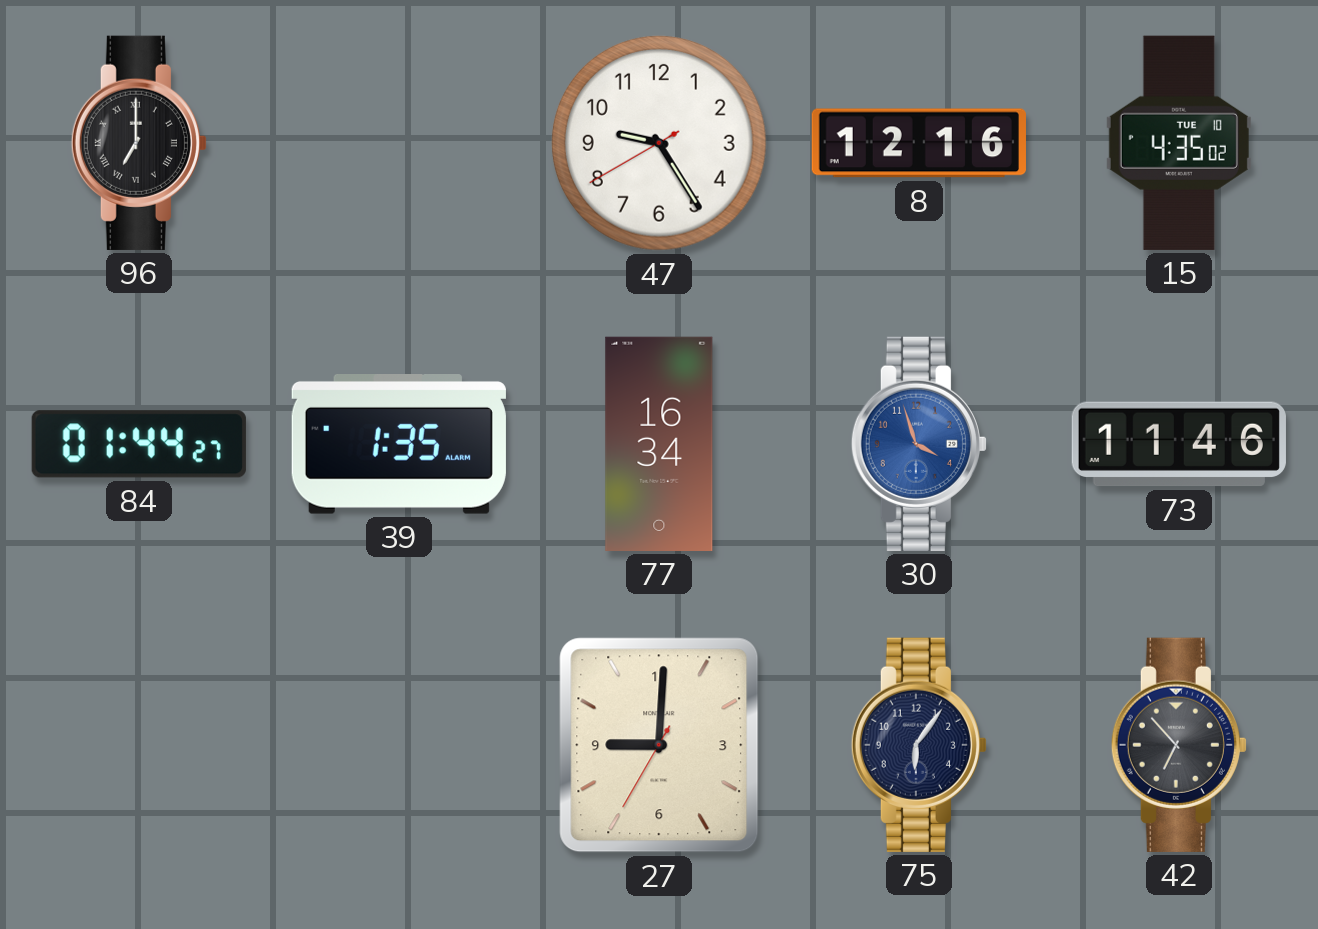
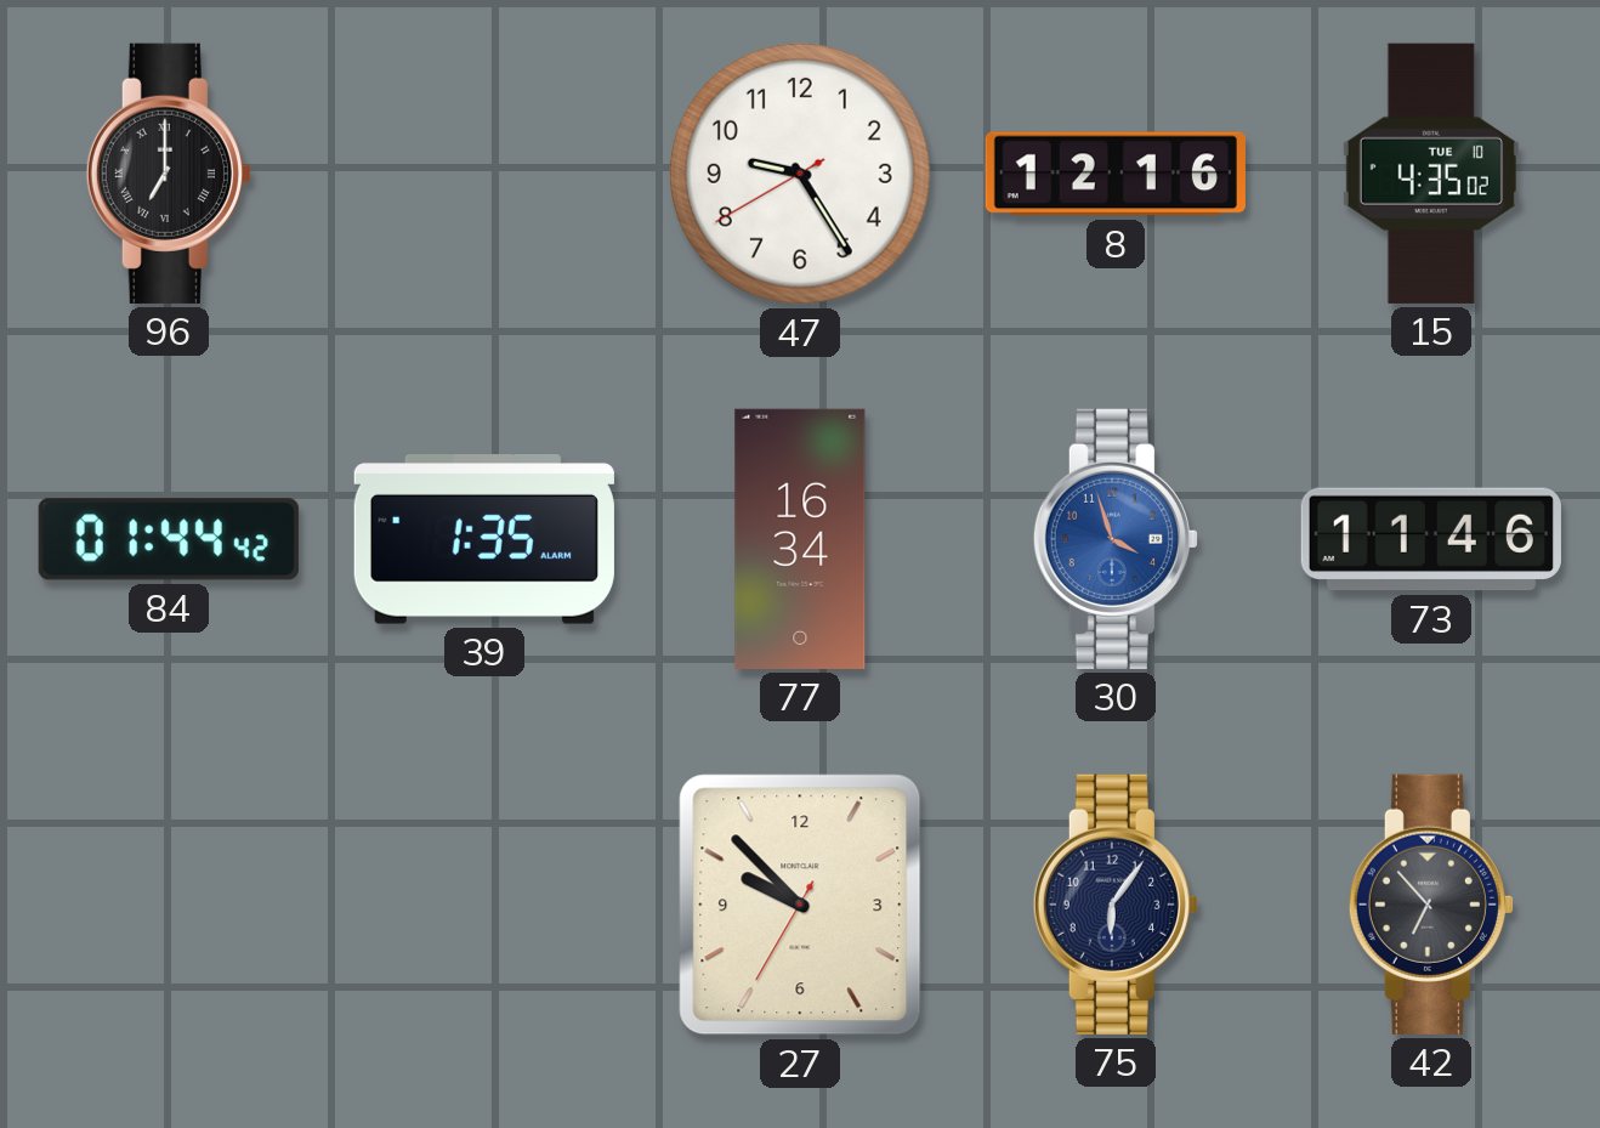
84: 01:44:27 -> 01:44:42
27: 9:00 -> 9:52
